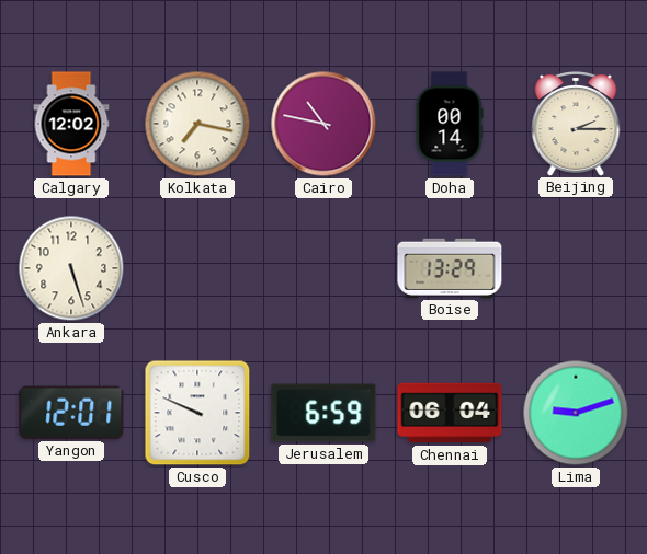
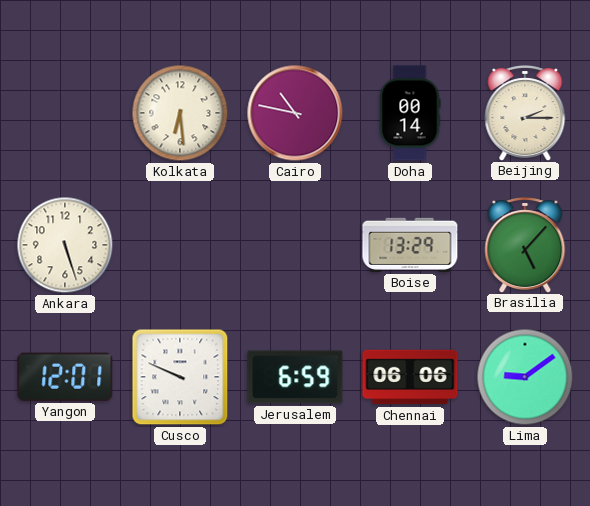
Calgary: 12:02 -> none
Kolkata: 7:17 -> 6:29
Brasilia: none -> 5:07
Chennai: 06:04 -> 06:06
Lima: 9:12 -> 9:09
